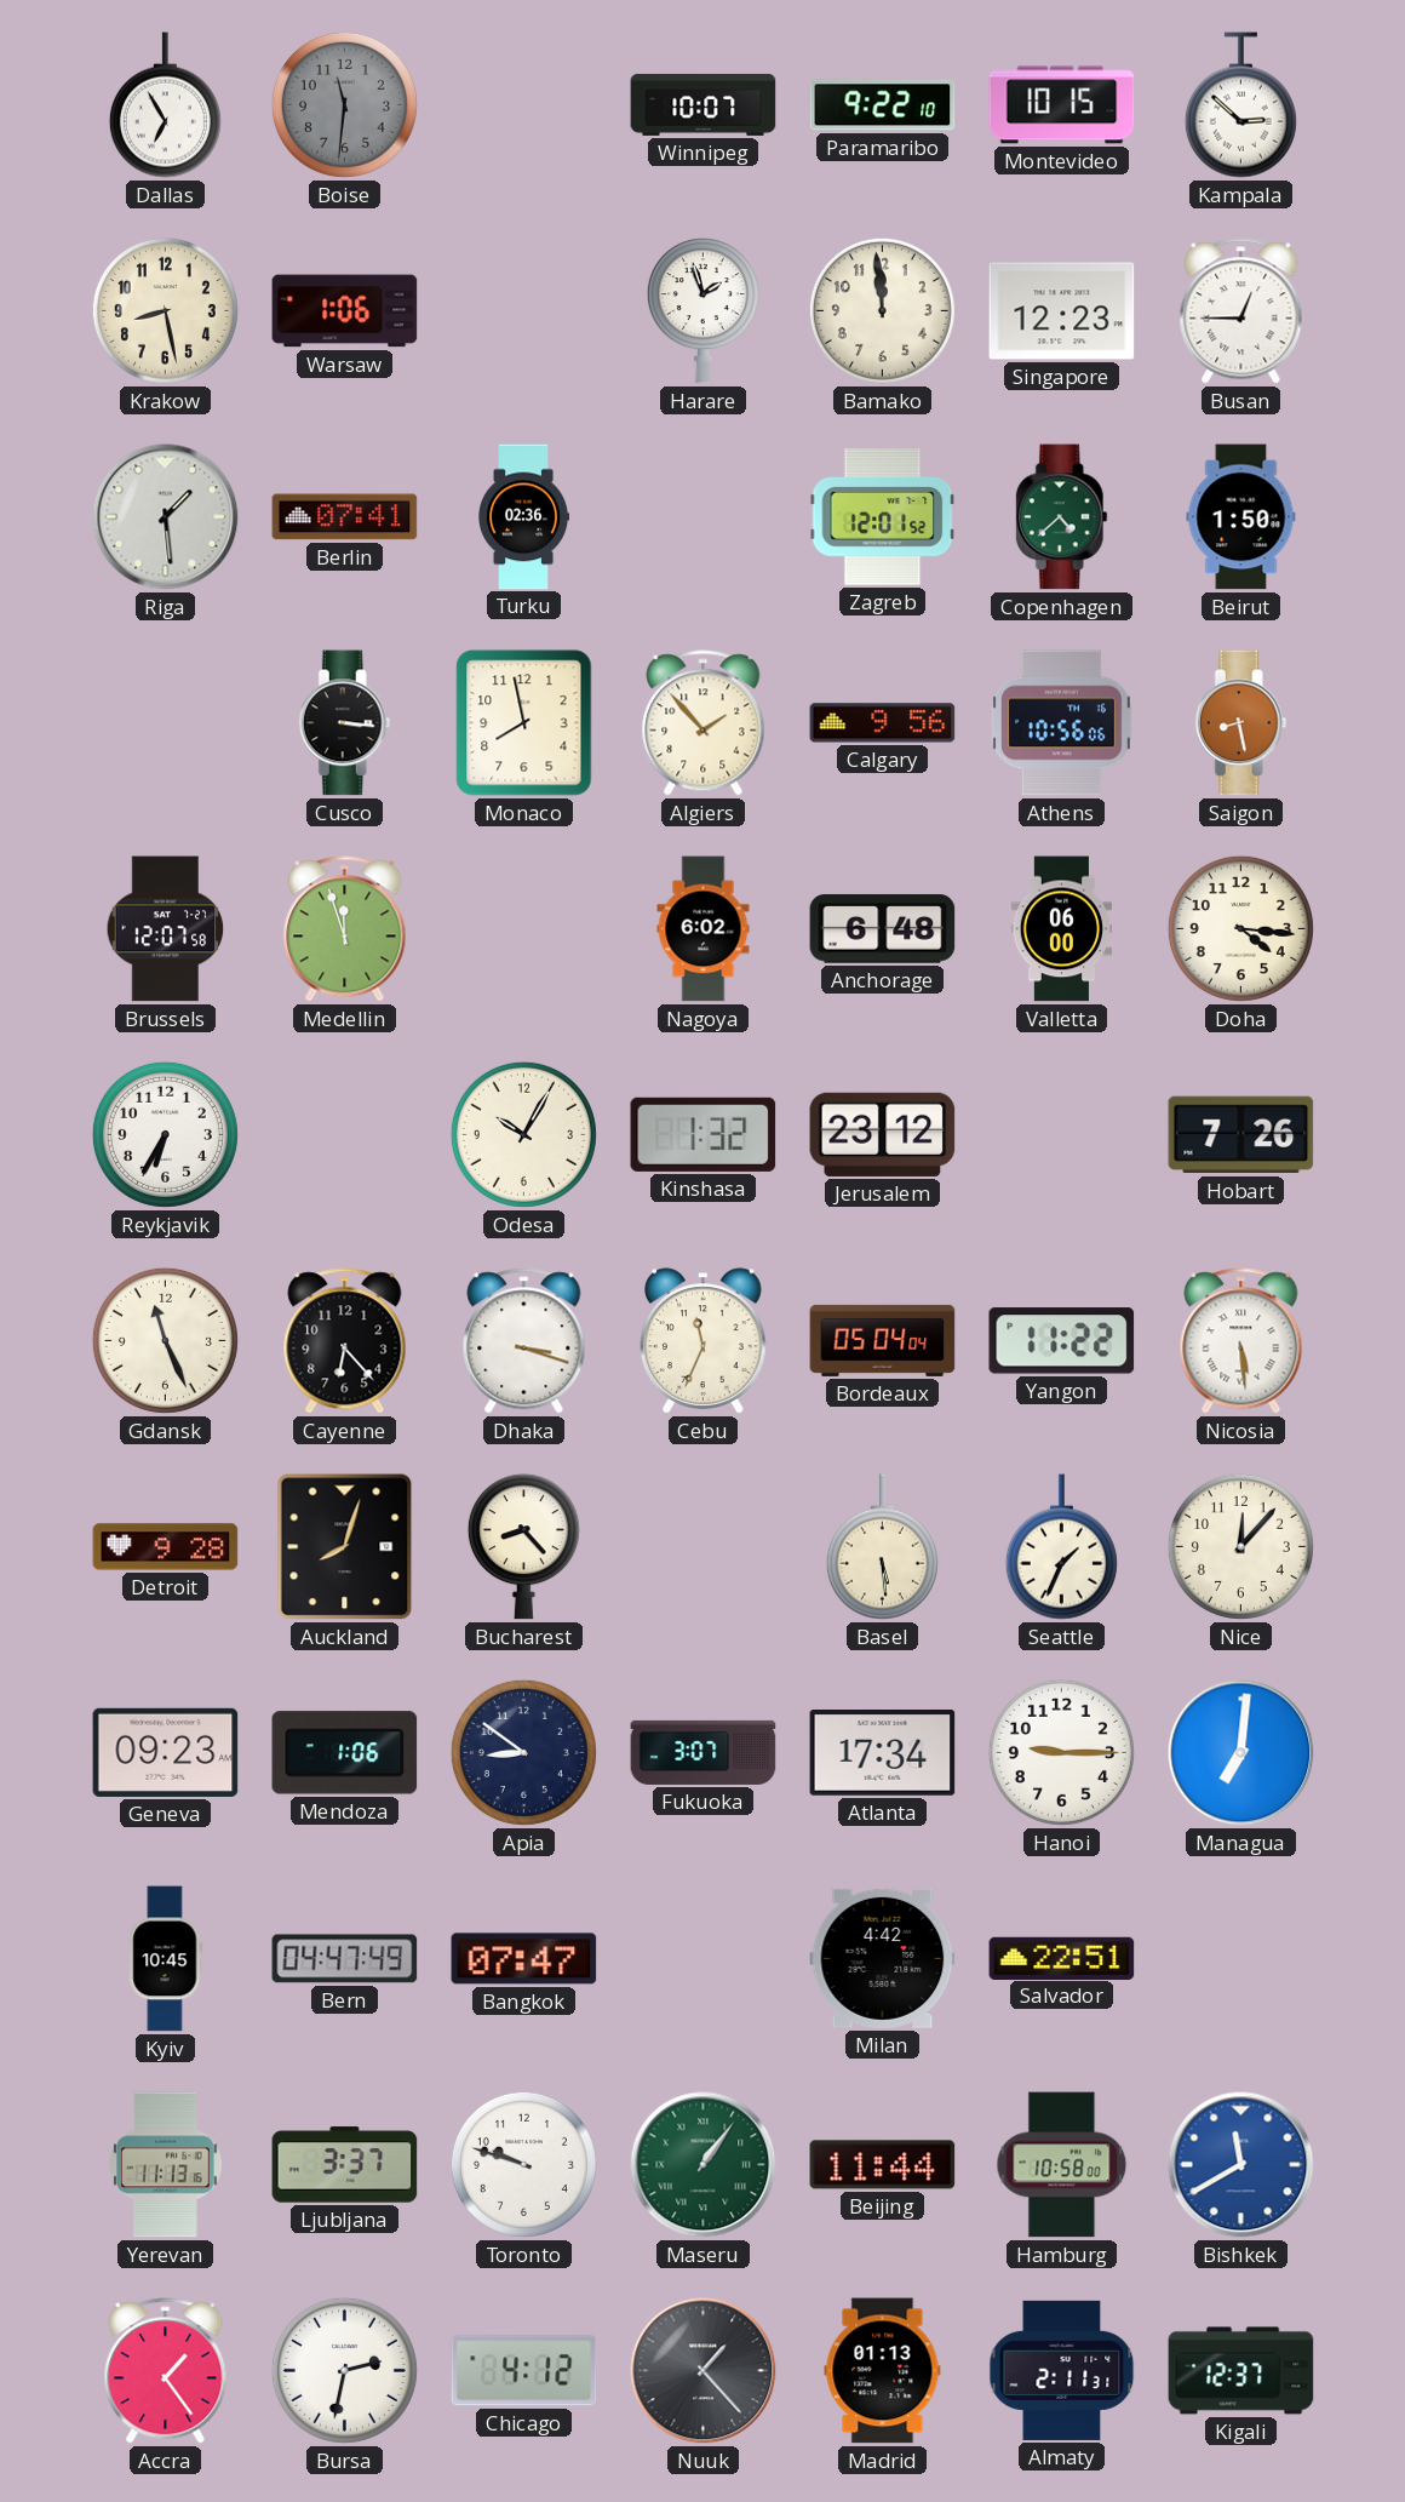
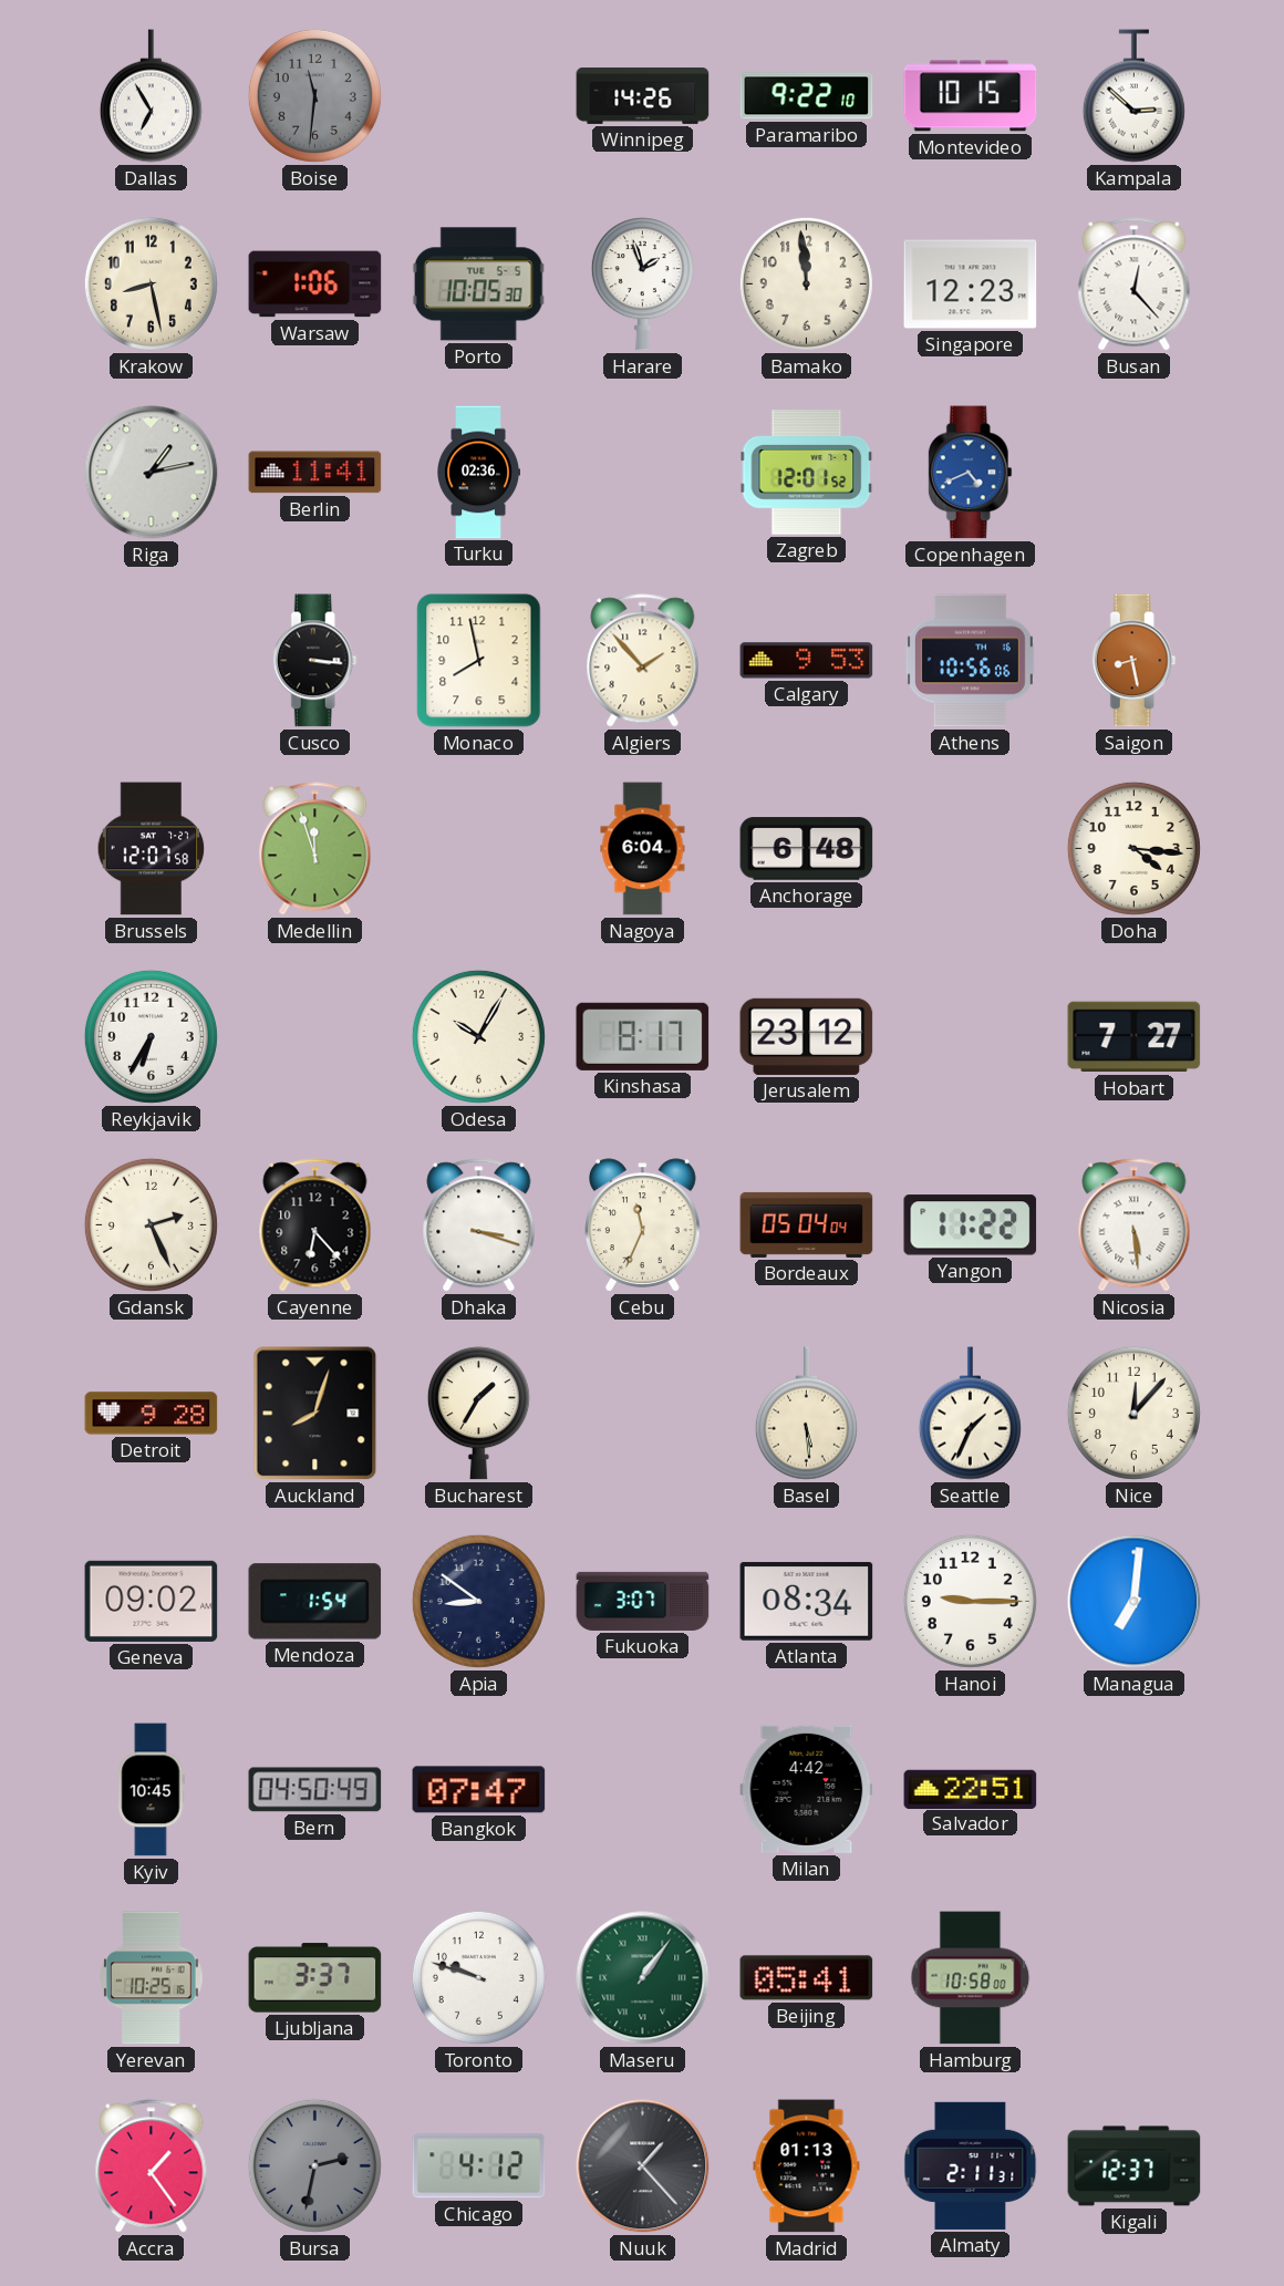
Winnipeg: 10:07 -> 14:26
Porto: none -> 10:05
Busan: 12:45 -> 12:23
Riga: 1:29 -> 1:13
Berlin: 07:41 -> 11:41
Copenhagen: 4:38 -> 4:41
Copenhagen dial: green -> blue
Beirut: 1:50 -> none
Calgary: 9:56 -> 9:53
Nagoya: 6:02 -> 6:04
Valletta: 06:00 -> none
Kinshasa: 1:32 -> 8:17
Hobart: 7:26 -> 7:27
Gdansk: 11:26 -> 2:26
Bucharest: 8:23 -> 1:35
Geneva: 09:23 -> 09:02
Mendoza: 1:06 -> 1:54
Atlanta: 17:34 -> 08:34
Bern: 04:47 -> 04:50
Yerevan: 11:13 -> 10:25
Beijing: 11:44 -> 05:41
Bishkek: 11:40 -> none
Bursa dial: white -> grey
